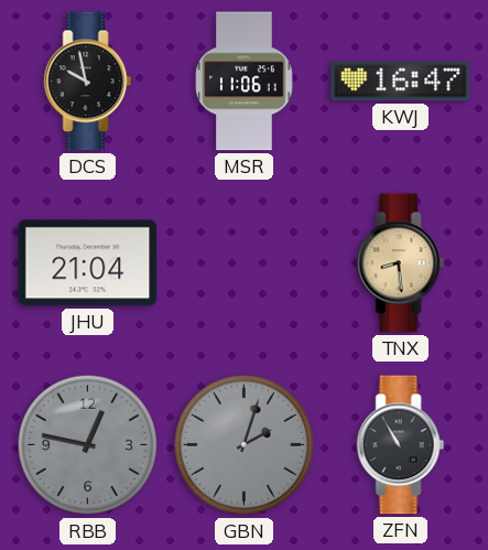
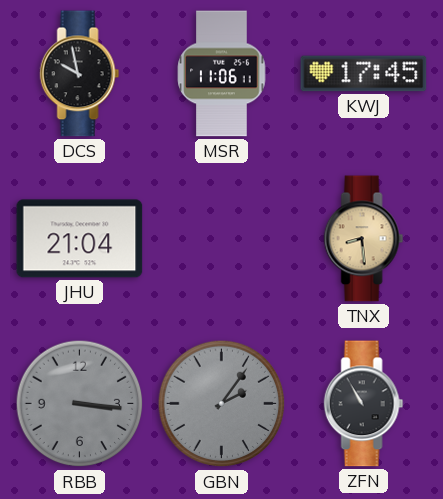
KWJ: 16:47 -> 17:45
RBB: 12:47 -> 3:16
GBN: 2:03 -> 2:06
